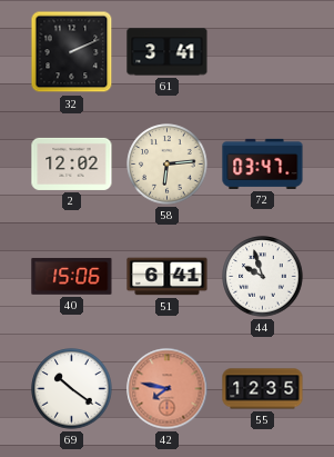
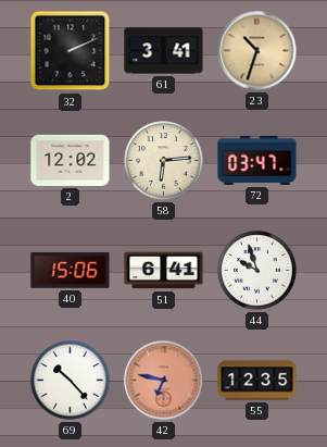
23: none -> 10:33
69: 10:21 -> 10:23
42: 7:47 -> 6:47
